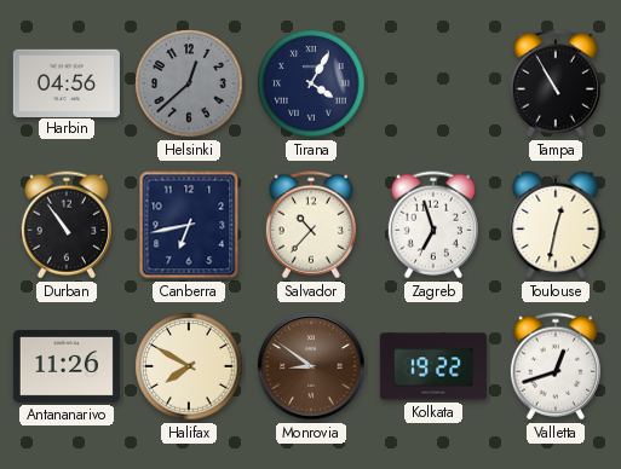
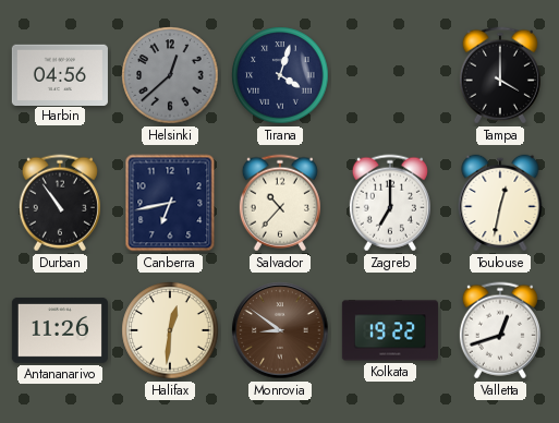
Tirana: 4:05 -> 4:03
Tampa: 10:55 -> 4:00
Zagreb: 6:57 -> 7:00
Halifax: 7:50 -> 12:31
